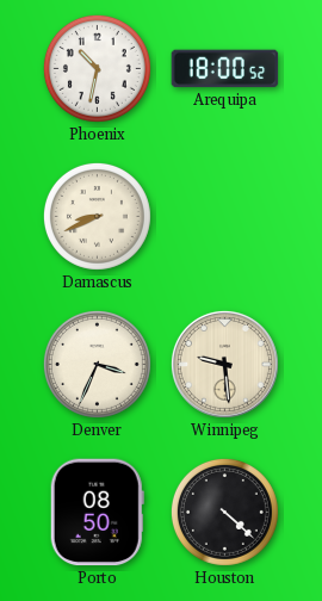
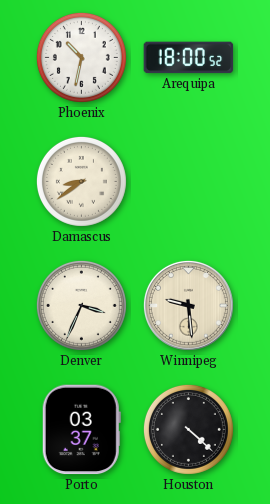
Damascus: 8:41 -> 8:39
Porto: 08:50 -> 03:37
